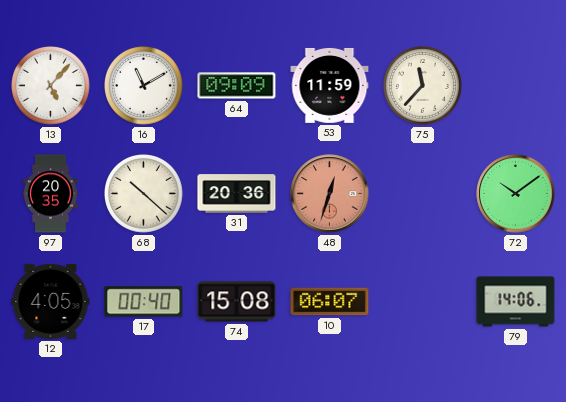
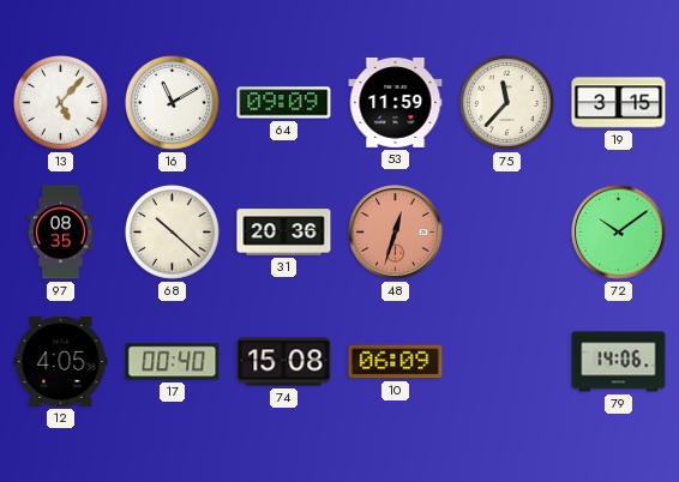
19: none -> 3:15
97: 20:35 -> 08:35
10: 06:07 -> 06:09
